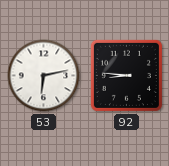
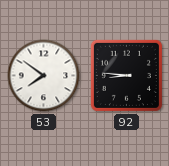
53: 6:13 -> 7:51
